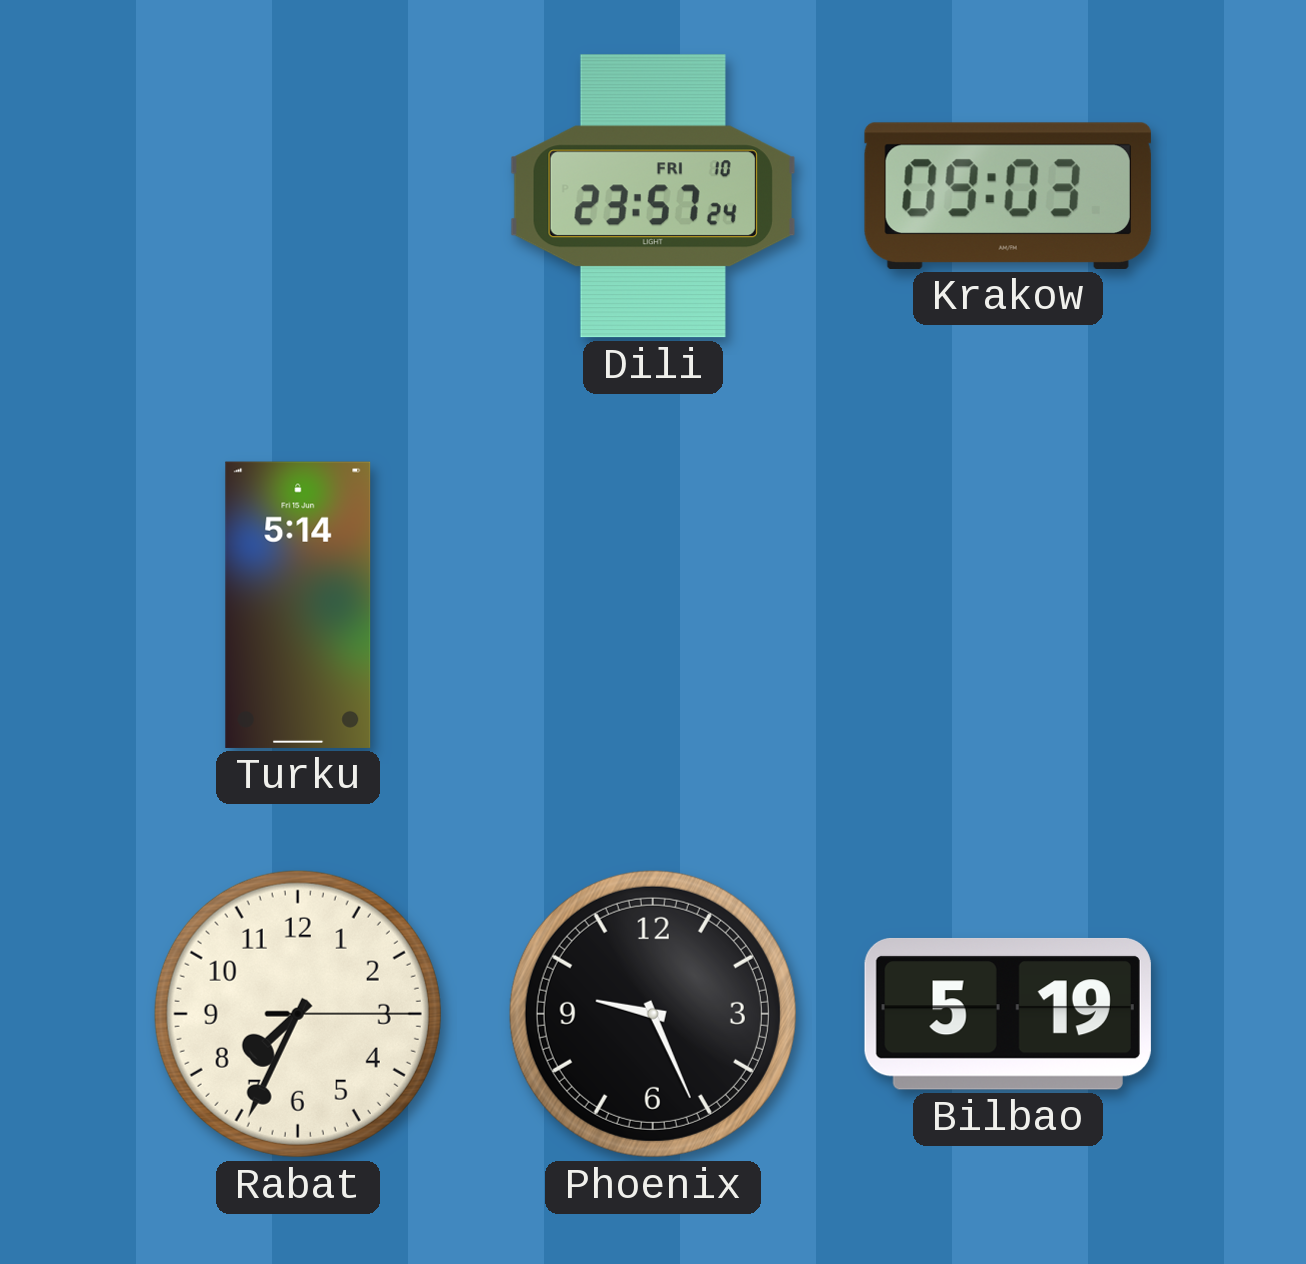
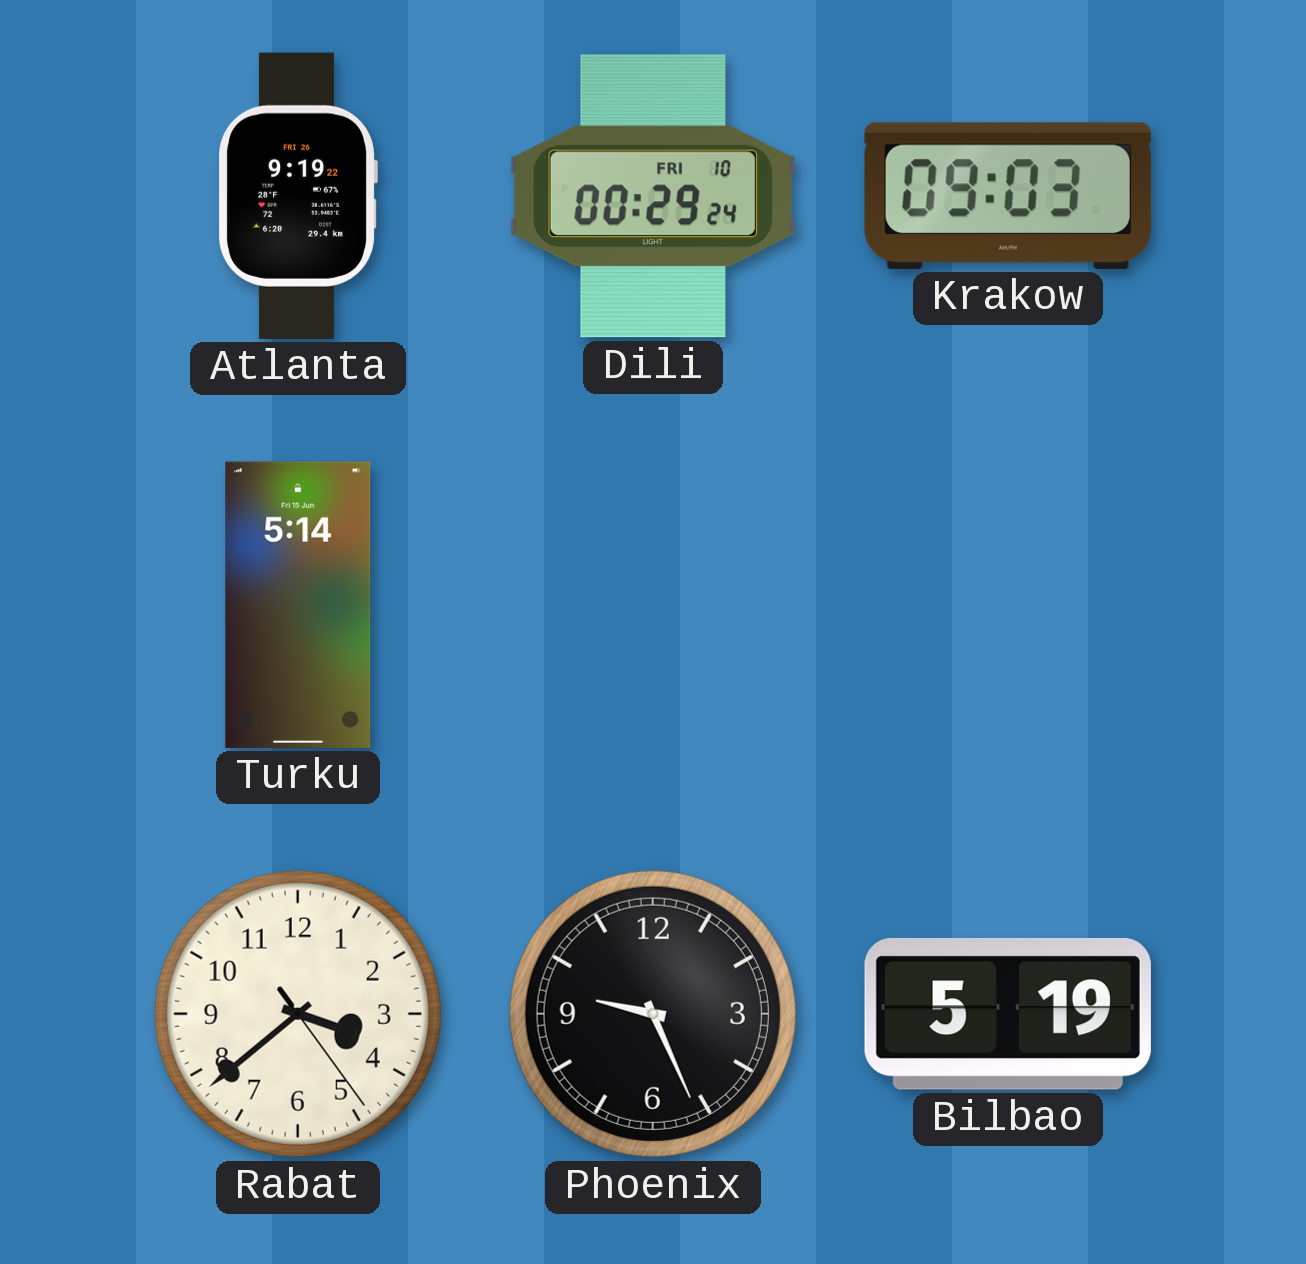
Atlanta: none -> 9:19
Dili: 23:57 -> 00:29
Rabat: 7:34 -> 3:38
